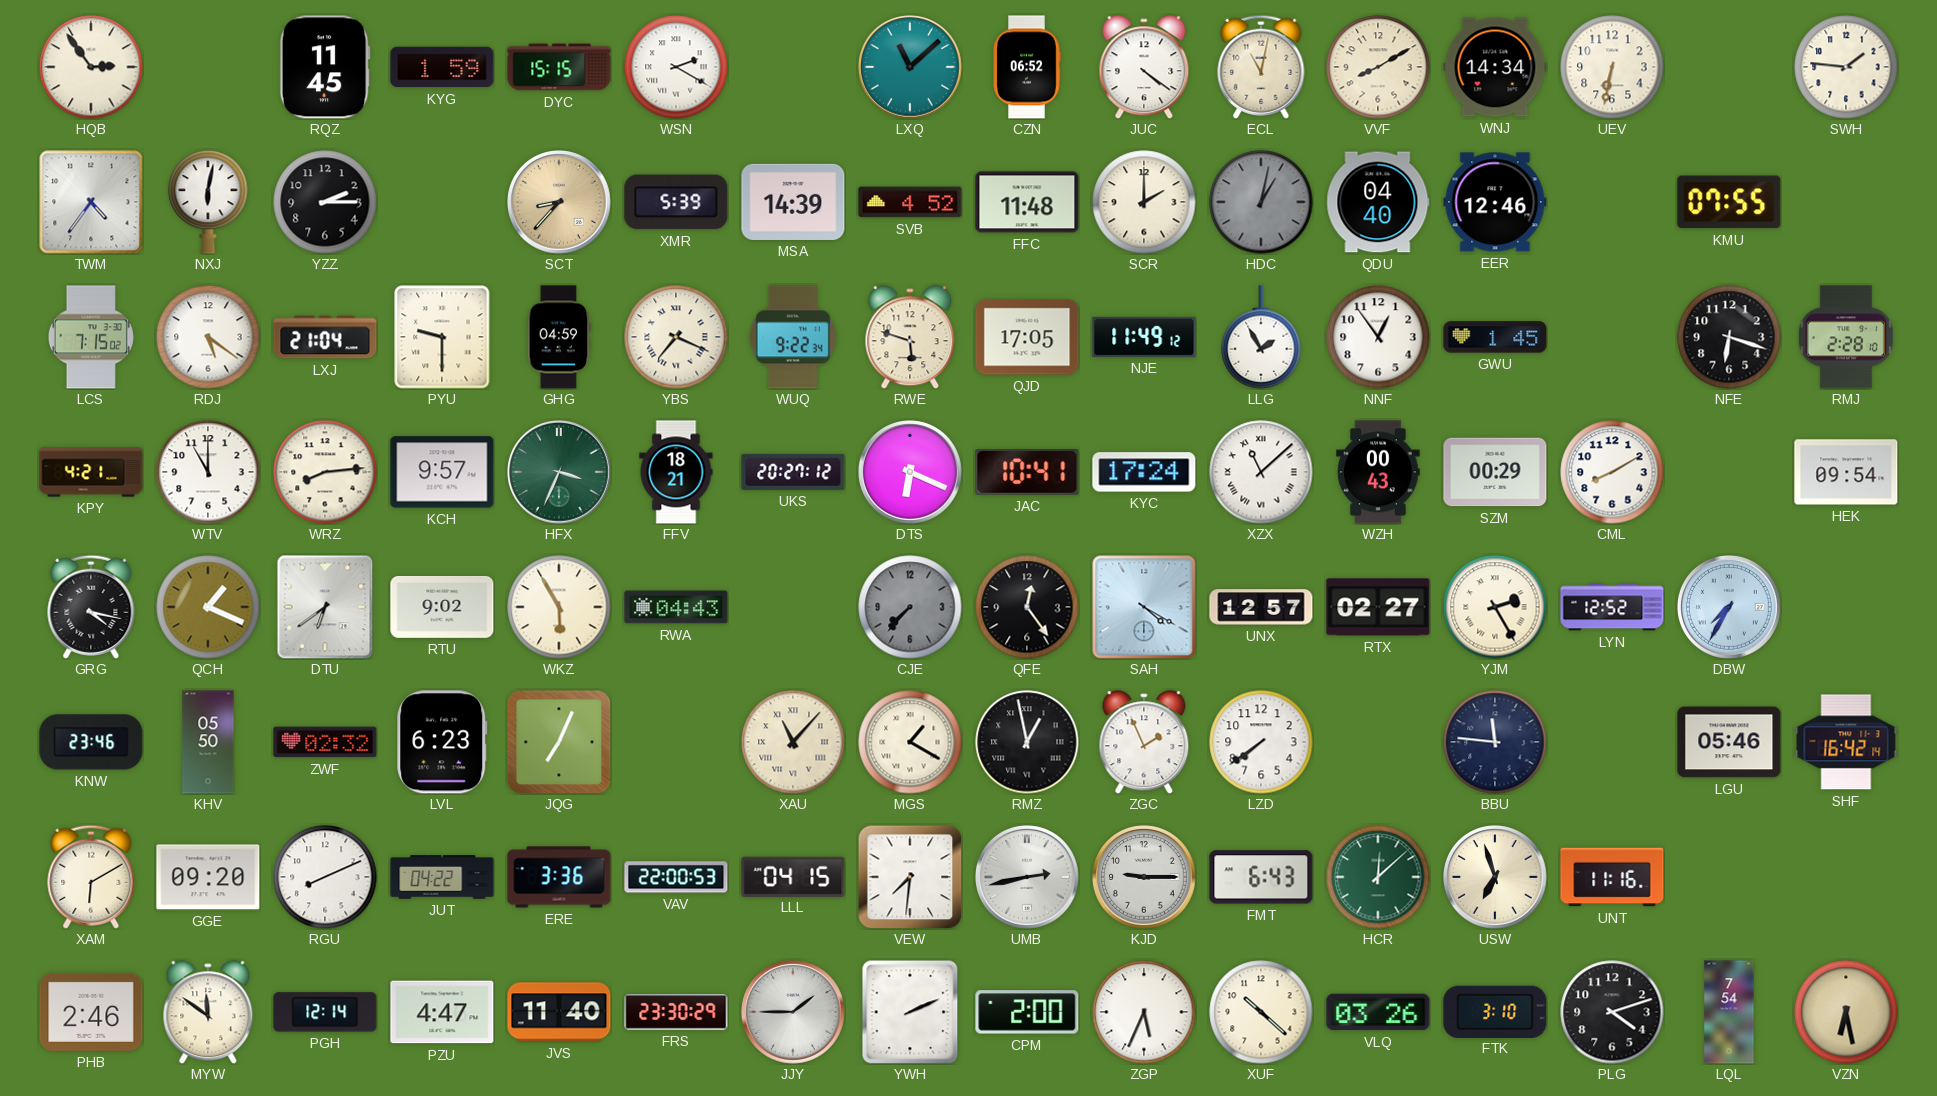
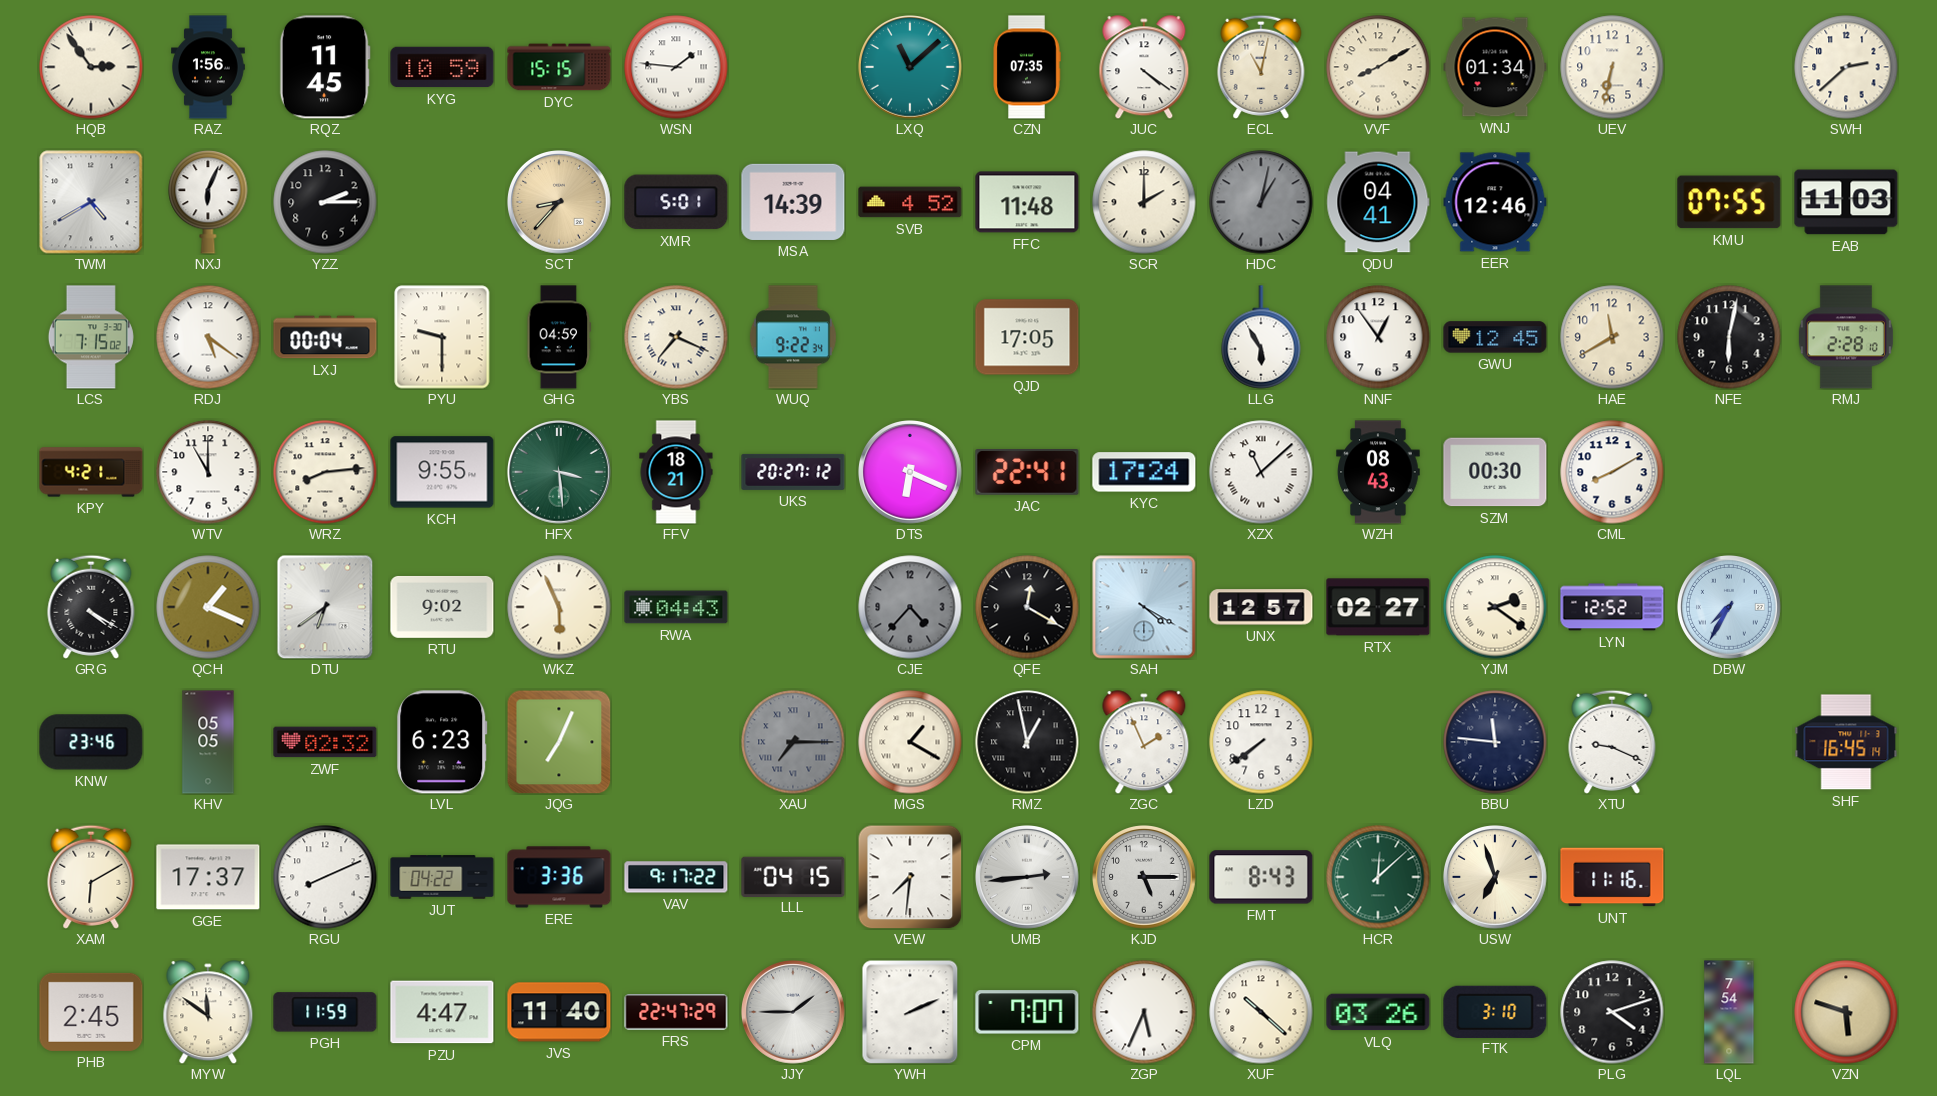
RAZ: none -> 1:56
KYG: 1:59 -> 10:59
WSN: 2:20 -> 1:46
CZN: 06:52 -> 07:35
WNJ: 14:34 -> 01:34
SWH: 1:46 -> 2:38
TWM: 4:36 -> 4:40
NXJ: 6:02 -> 6:04
XMR: 5:39 -> 5:01
QDU: 04:40 -> 04:41
EAB: none -> 11:03
LXJ: 21:04 -> 00:04
RWE: 5:48 -> none
NJE: 11:49 -> none
LLG: 1:55 -> 5:55
GWU: 1:45 -> 12:45
HAE: none -> 11:40
NFE: 6:18 -> 6:02
KCH: 9:57 -> 9:55
HFX: 3:34 -> 3:29
JAC: 10:41 -> 22:41
WZH: 00:43 -> 08:43
SZM: 00:29 -> 00:30
HEK: 09:54 -> none
GRG: 4:17 -> 4:20
WKZ: 5:55 -> 5:56
CJE: 7:37 -> 4:37
QFE: 12:24 -> 12:20
YJM: 2:25 -> 2:21
KHV: 05:50 -> 05:05
XAU: 11:07 -> 7:15
XAU dial: cream -> grey
XTU: none -> 9:19
LGU: 05:46 -> none
SHF: 16:42 -> 16:45
GGE: 09:20 -> 17:37
VAV: 22:00 -> 9:17
UMB: 2:43 -> 2:44
KJD: 9:15 -> 5:15
FMT: 6:43 -> 8:43
PHB: 2:46 -> 2:45
PGH: 12:14 -> 11:59
FRS: 23:30 -> 22:47
CPM: 2:00 -> 7:07
VZN: 6:28 -> 5:48
